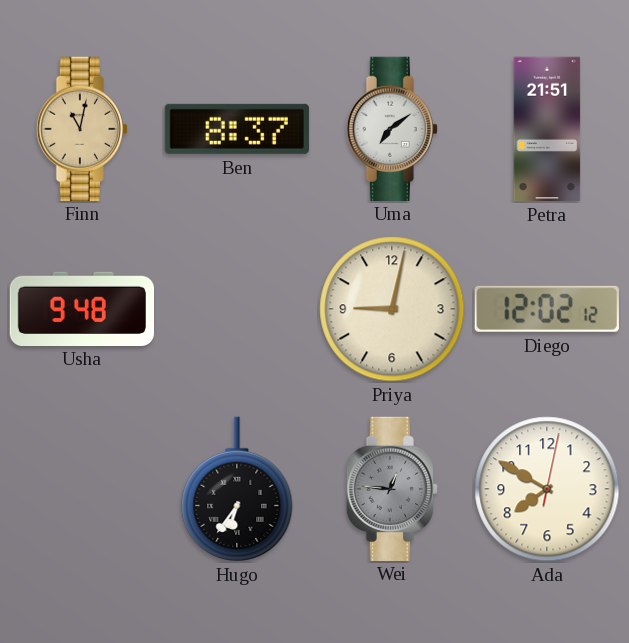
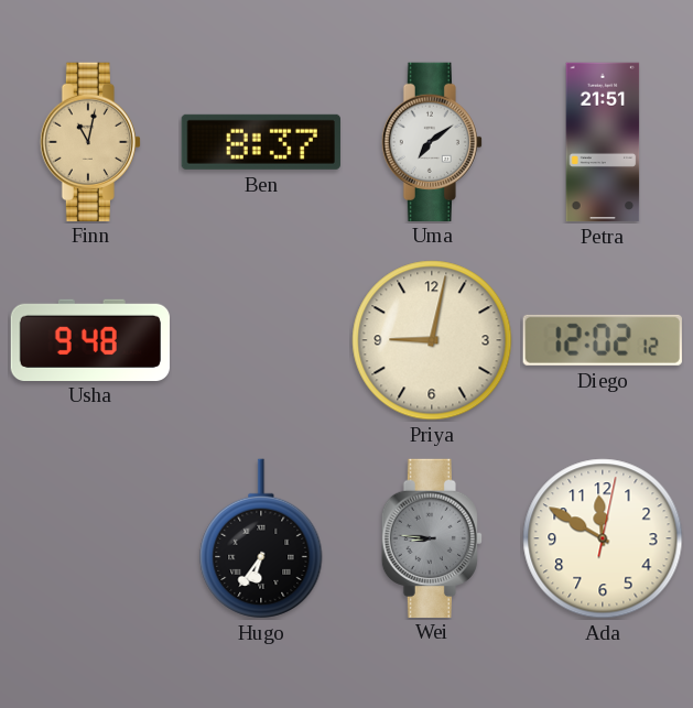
Wei: 12:46 -> 8:46
Ada: 7:50 -> 11:50
